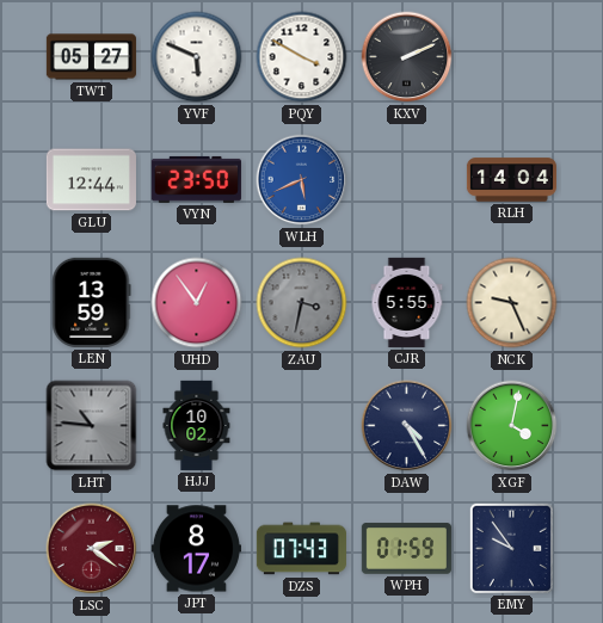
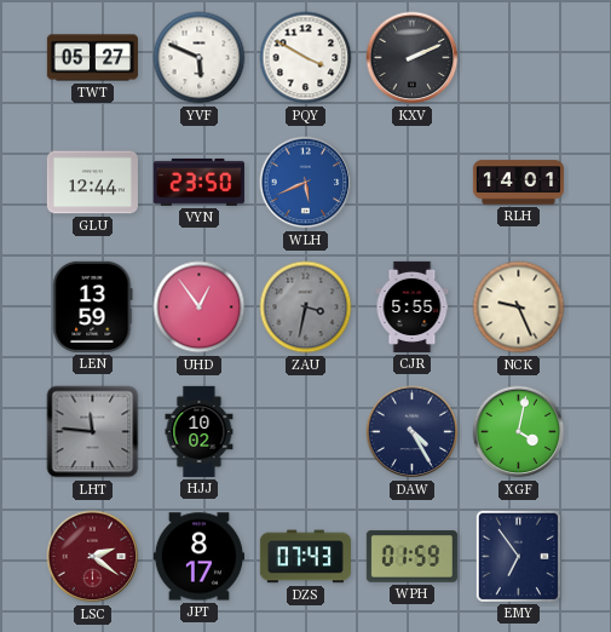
RLH: 14:04 -> 14:01
LHT: 10:46 -> 11:46
EMY: 9:54 -> 6:54
